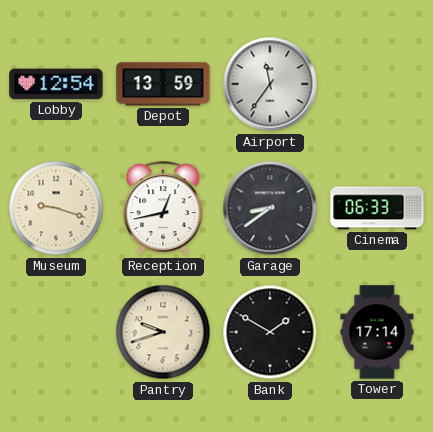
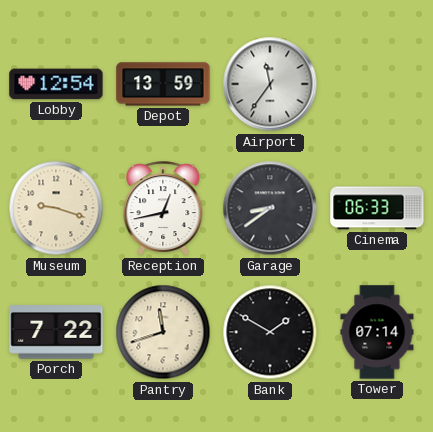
Porch: none -> 7:22
Pantry: 9:42 -> 11:42
Tower: 17:14 -> 07:14
